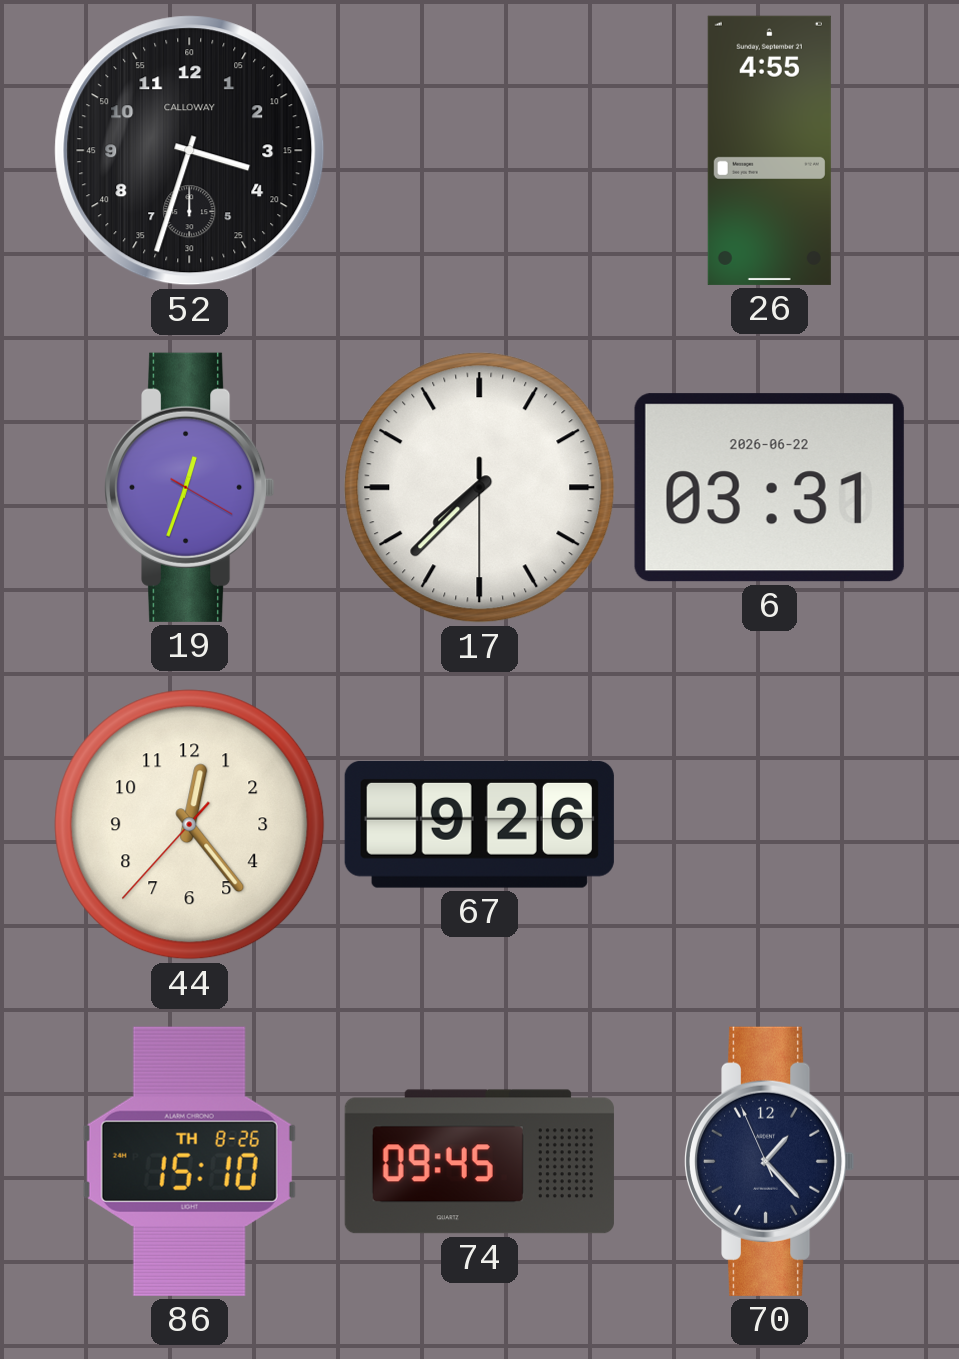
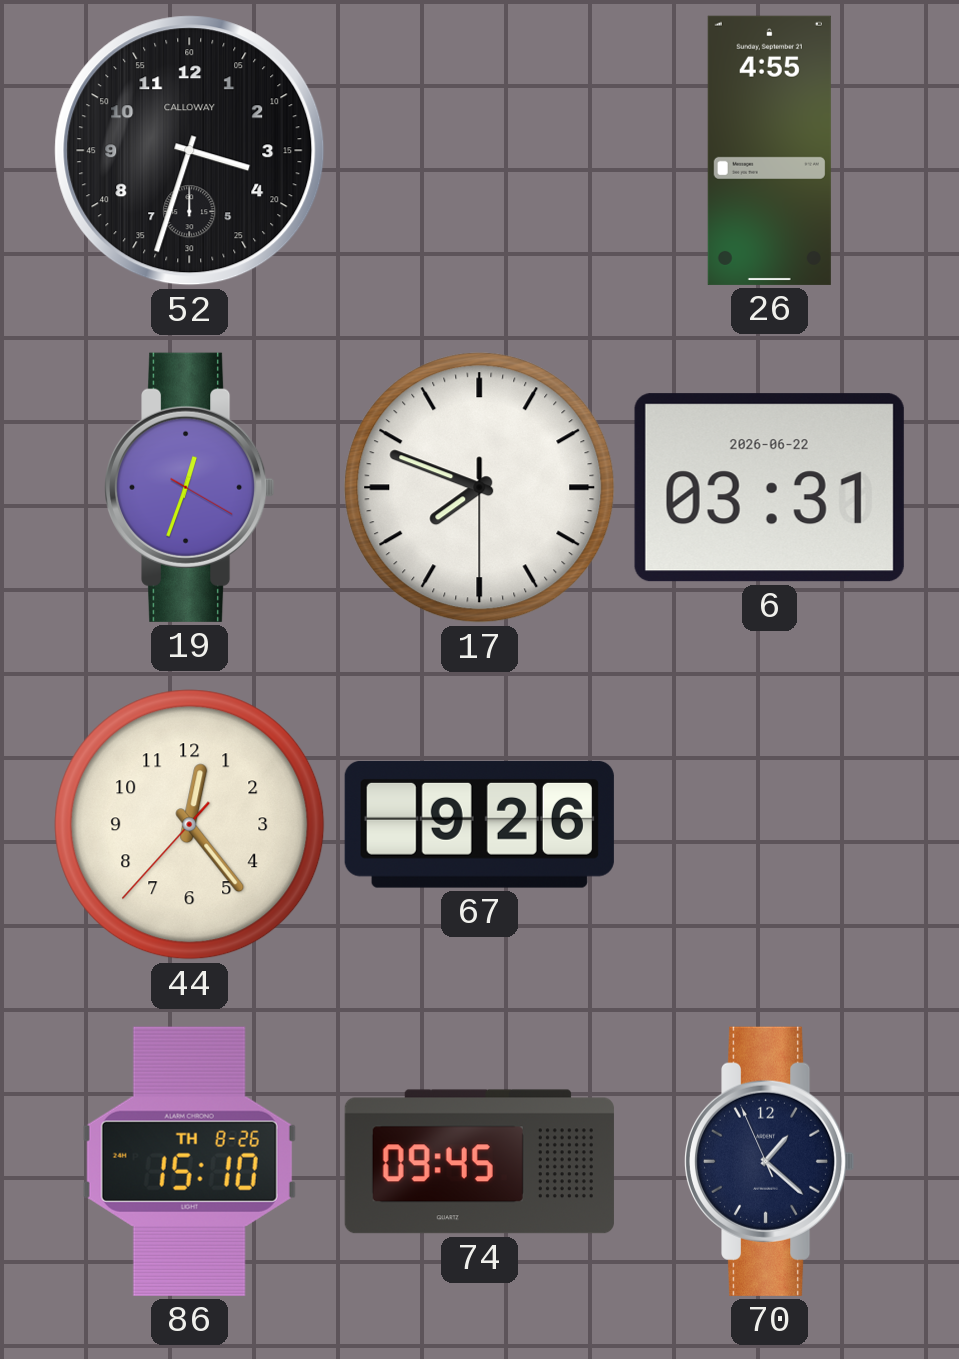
17: 7:37 -> 7:48
70: 1:22 -> 1:21
